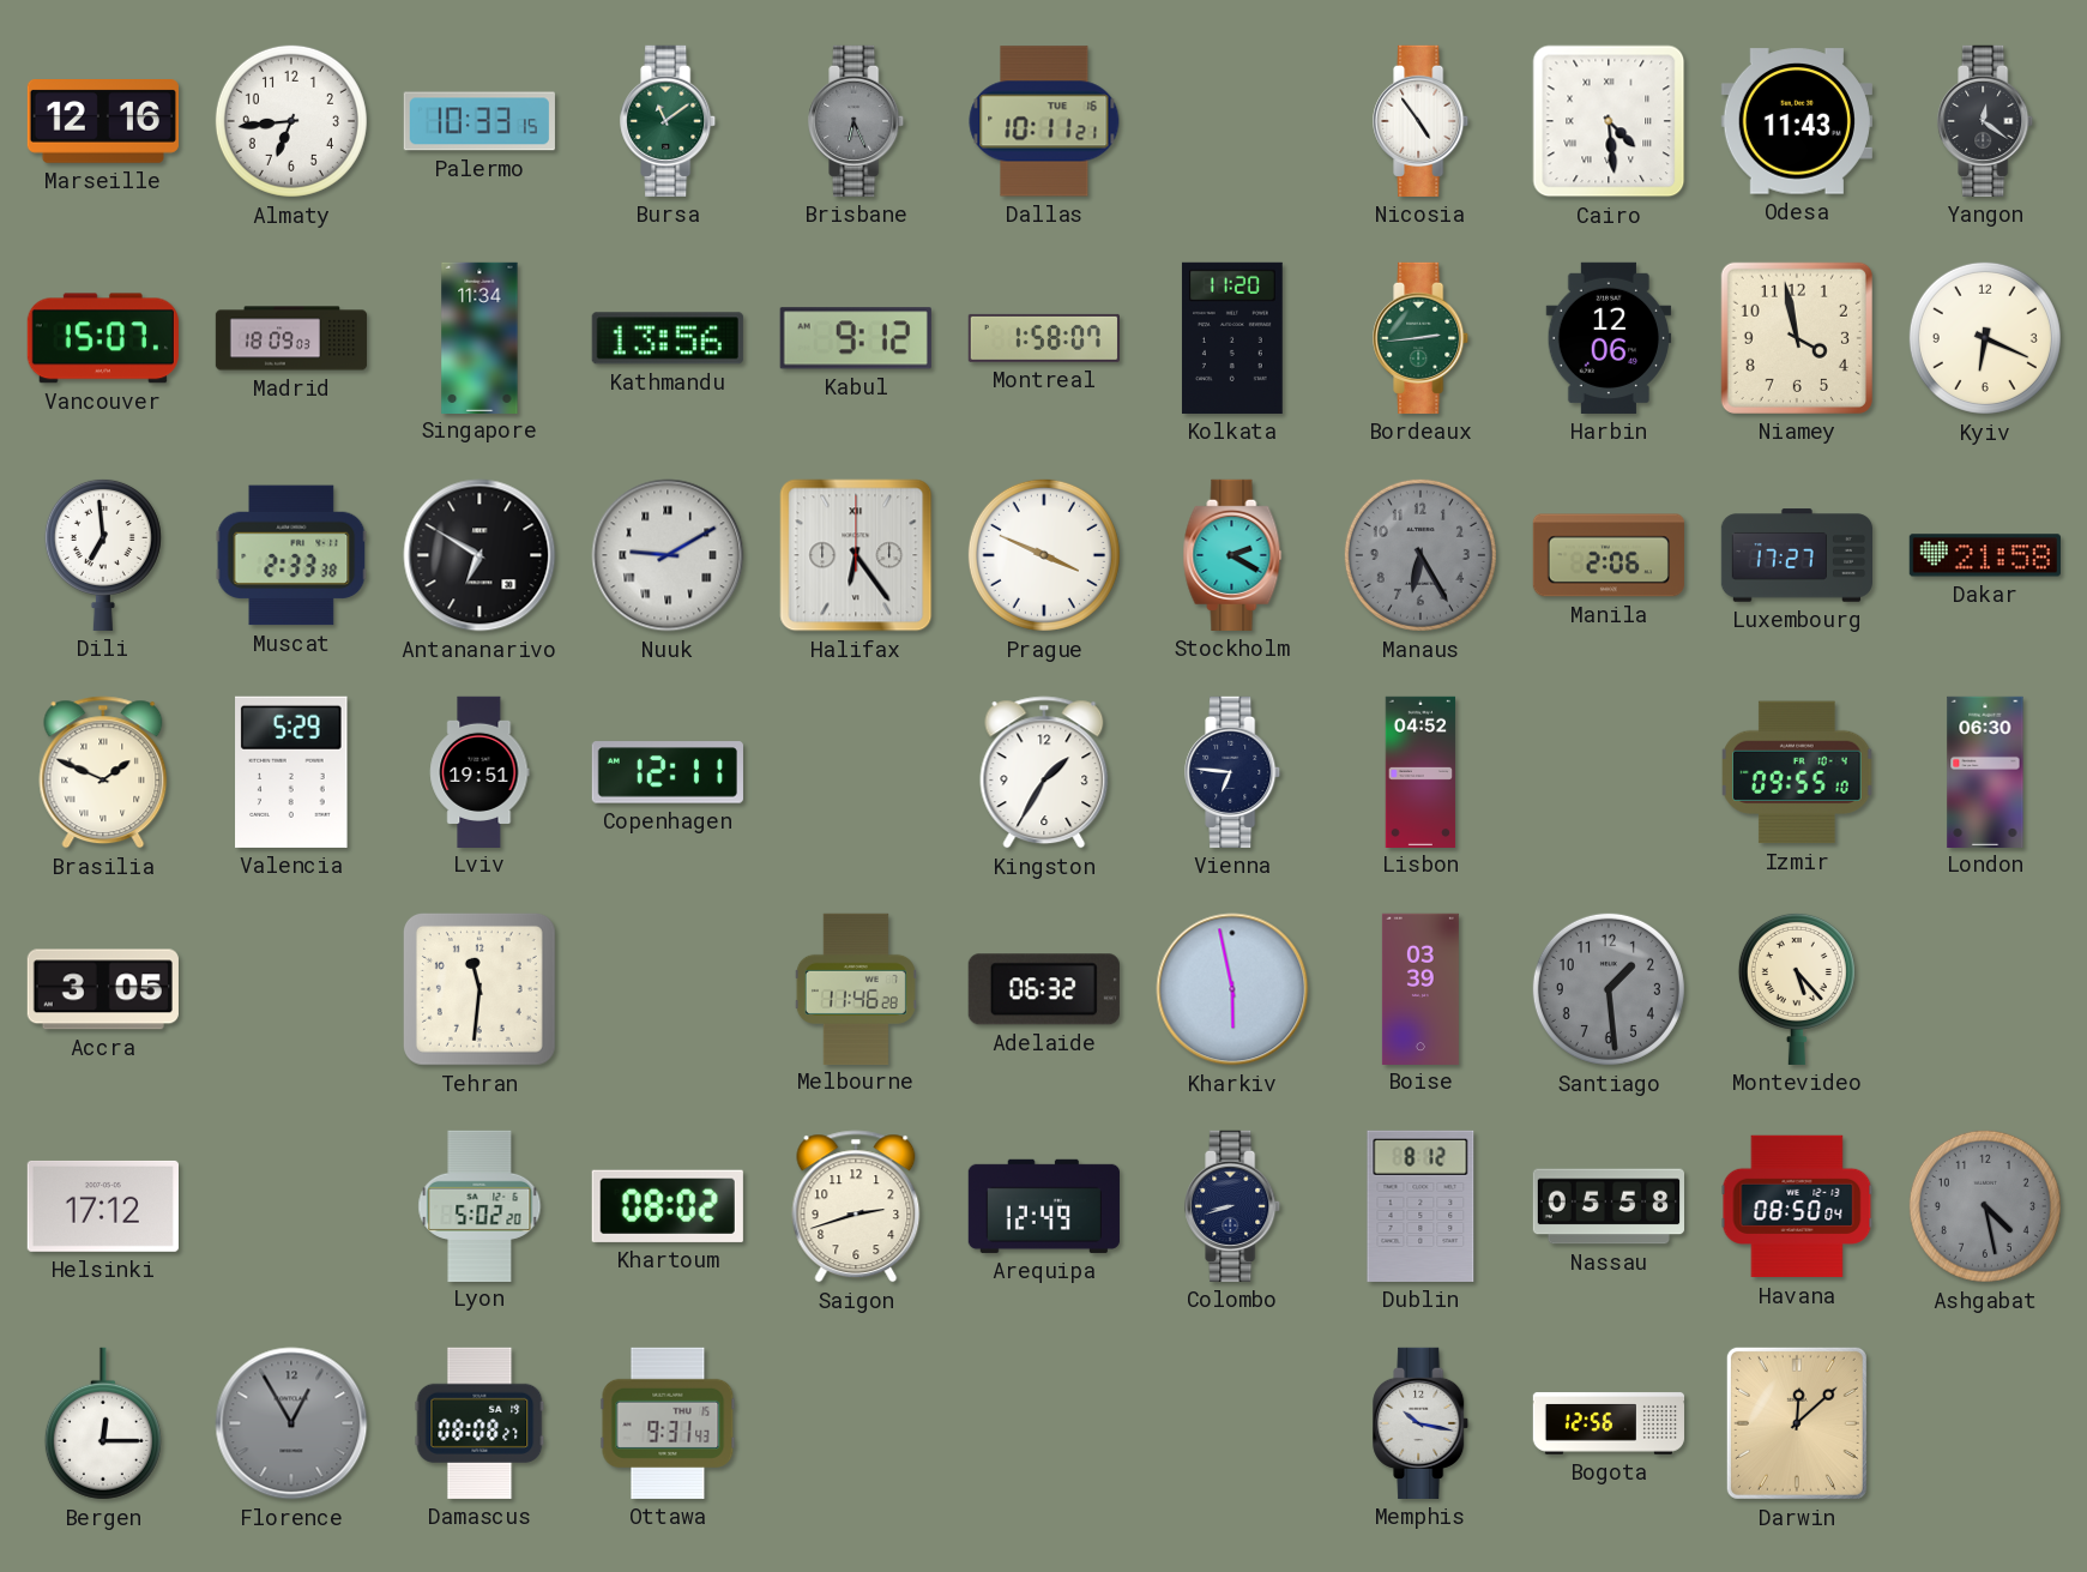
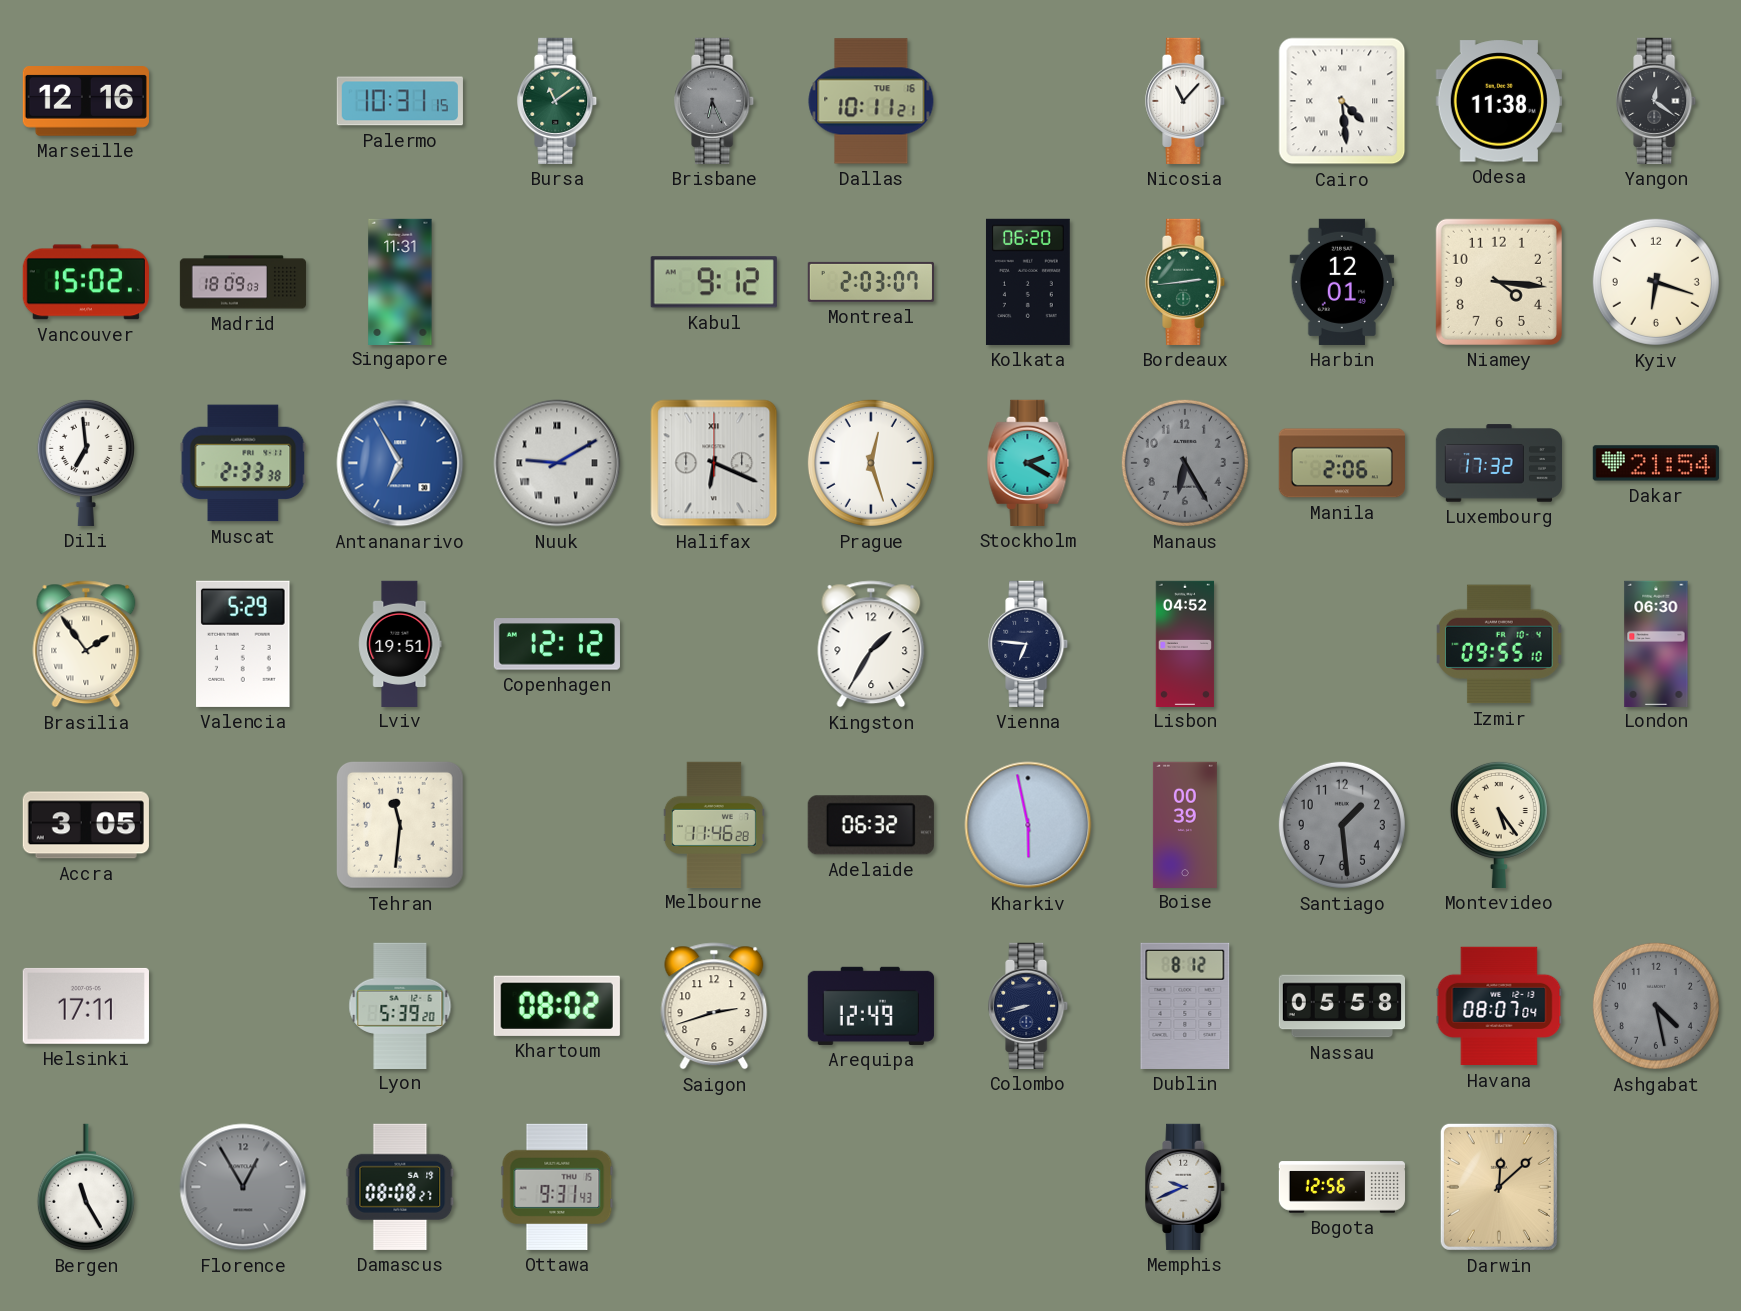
Almaty: 6:44 -> none
Palermo: 10:33 -> 10:31
Nicosia: 4:54 -> 11:07
Odesa: 11:43 -> 11:38
Vancouver: 15:07 -> 15:02
Singapore: 11:34 -> 11:31
Kathmandu: 13:56 -> none
Montreal: 1:58 -> 2:03
Kolkata: 11:20 -> 06:20
Harbin: 12:06 -> 12:01
Niamey: 3:58 -> 4:16
Kyiv: 6:19 -> 6:18
Antananarivo: 6:50 -> 6:55
Antananarivo dial: black -> blue
Halifax: 6:24 -> 6:19
Prague: 3:49 -> 12:27
Luxembourg: 17:27 -> 17:32
Dakar: 21:58 -> 21:54
Brasilia: 1:49 -> 1:54
Copenhagen: 12:11 -> 12:12
Boise: 03:39 -> 00:39
Montevideo: 5:23 -> 5:24
Helsinki: 17:12 -> 17:11
Lyon: 5:02 -> 5:39
Havana: 08:50 -> 08:07
Bergen: 12:15 -> 11:25
Memphis: 10:17 -> 9:41
